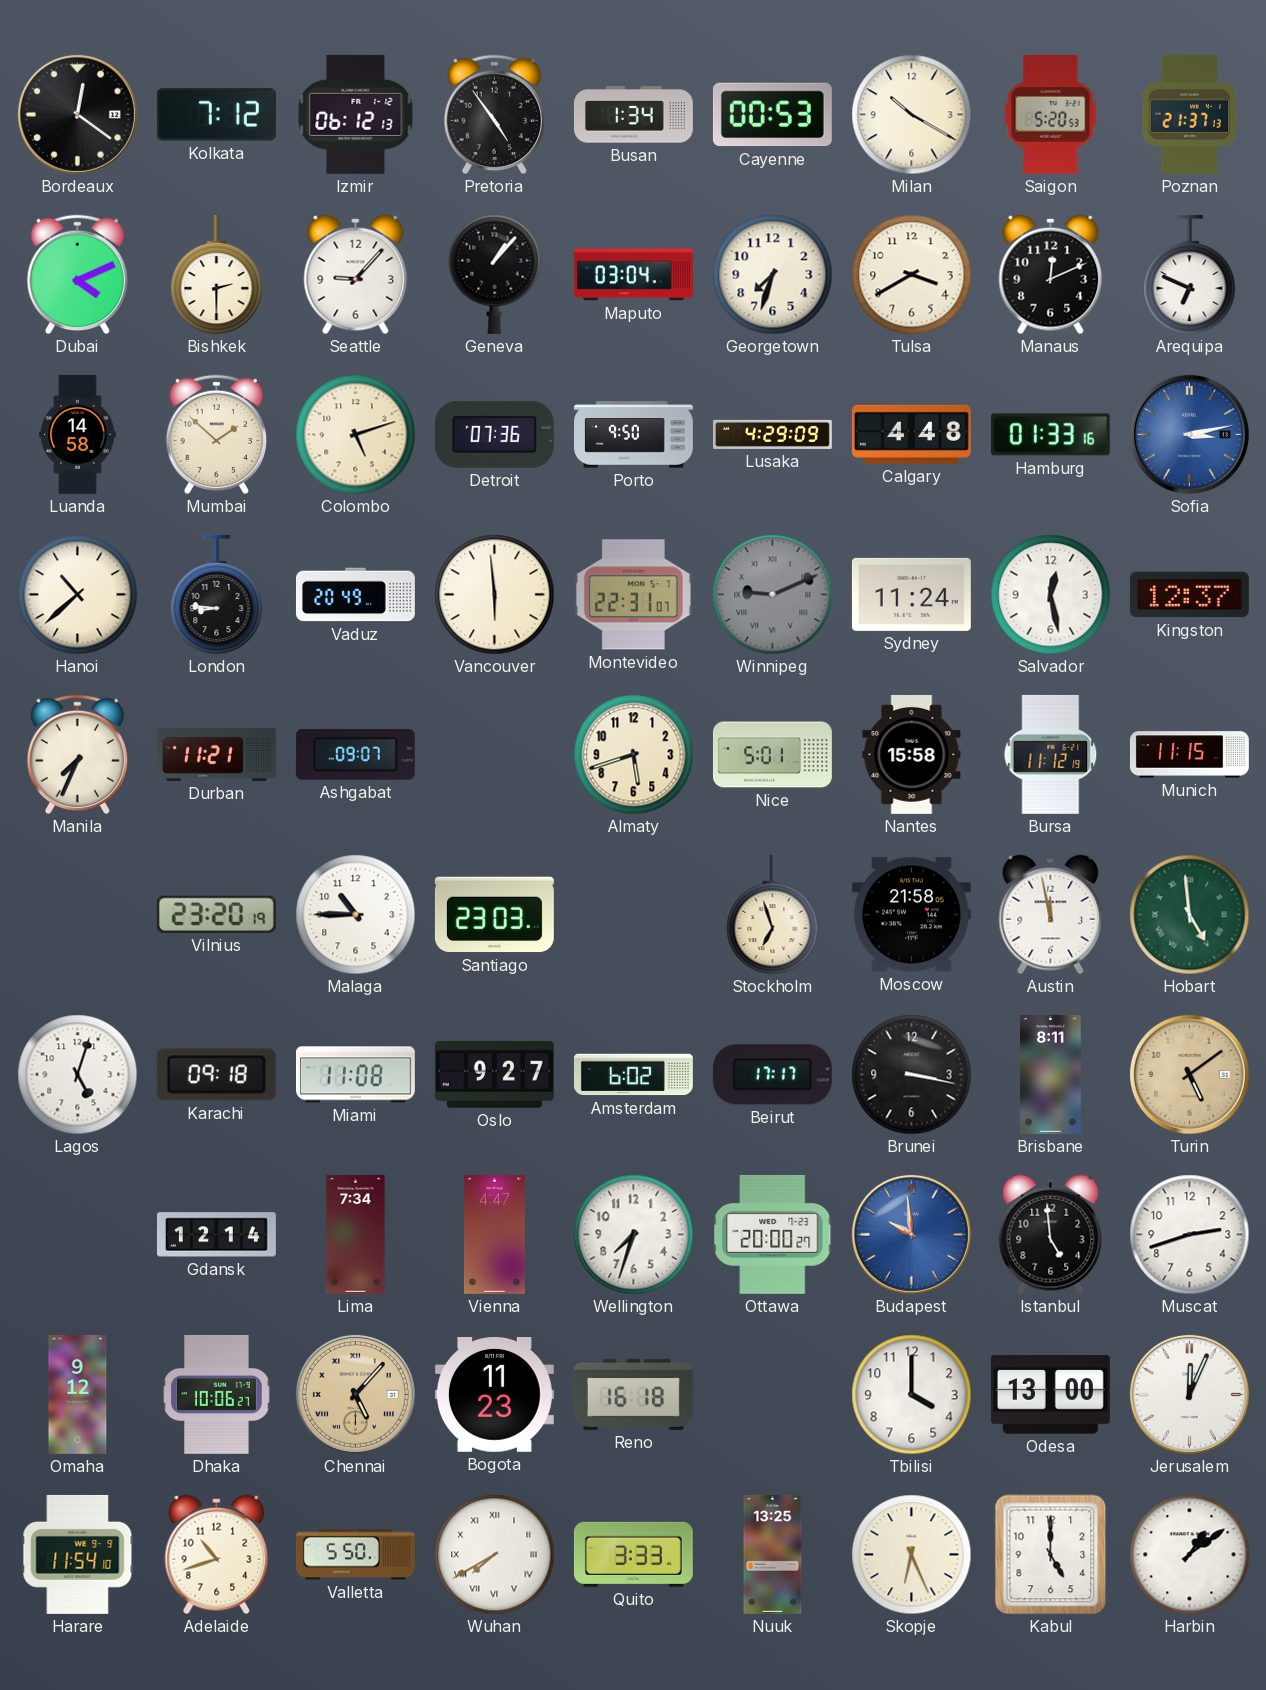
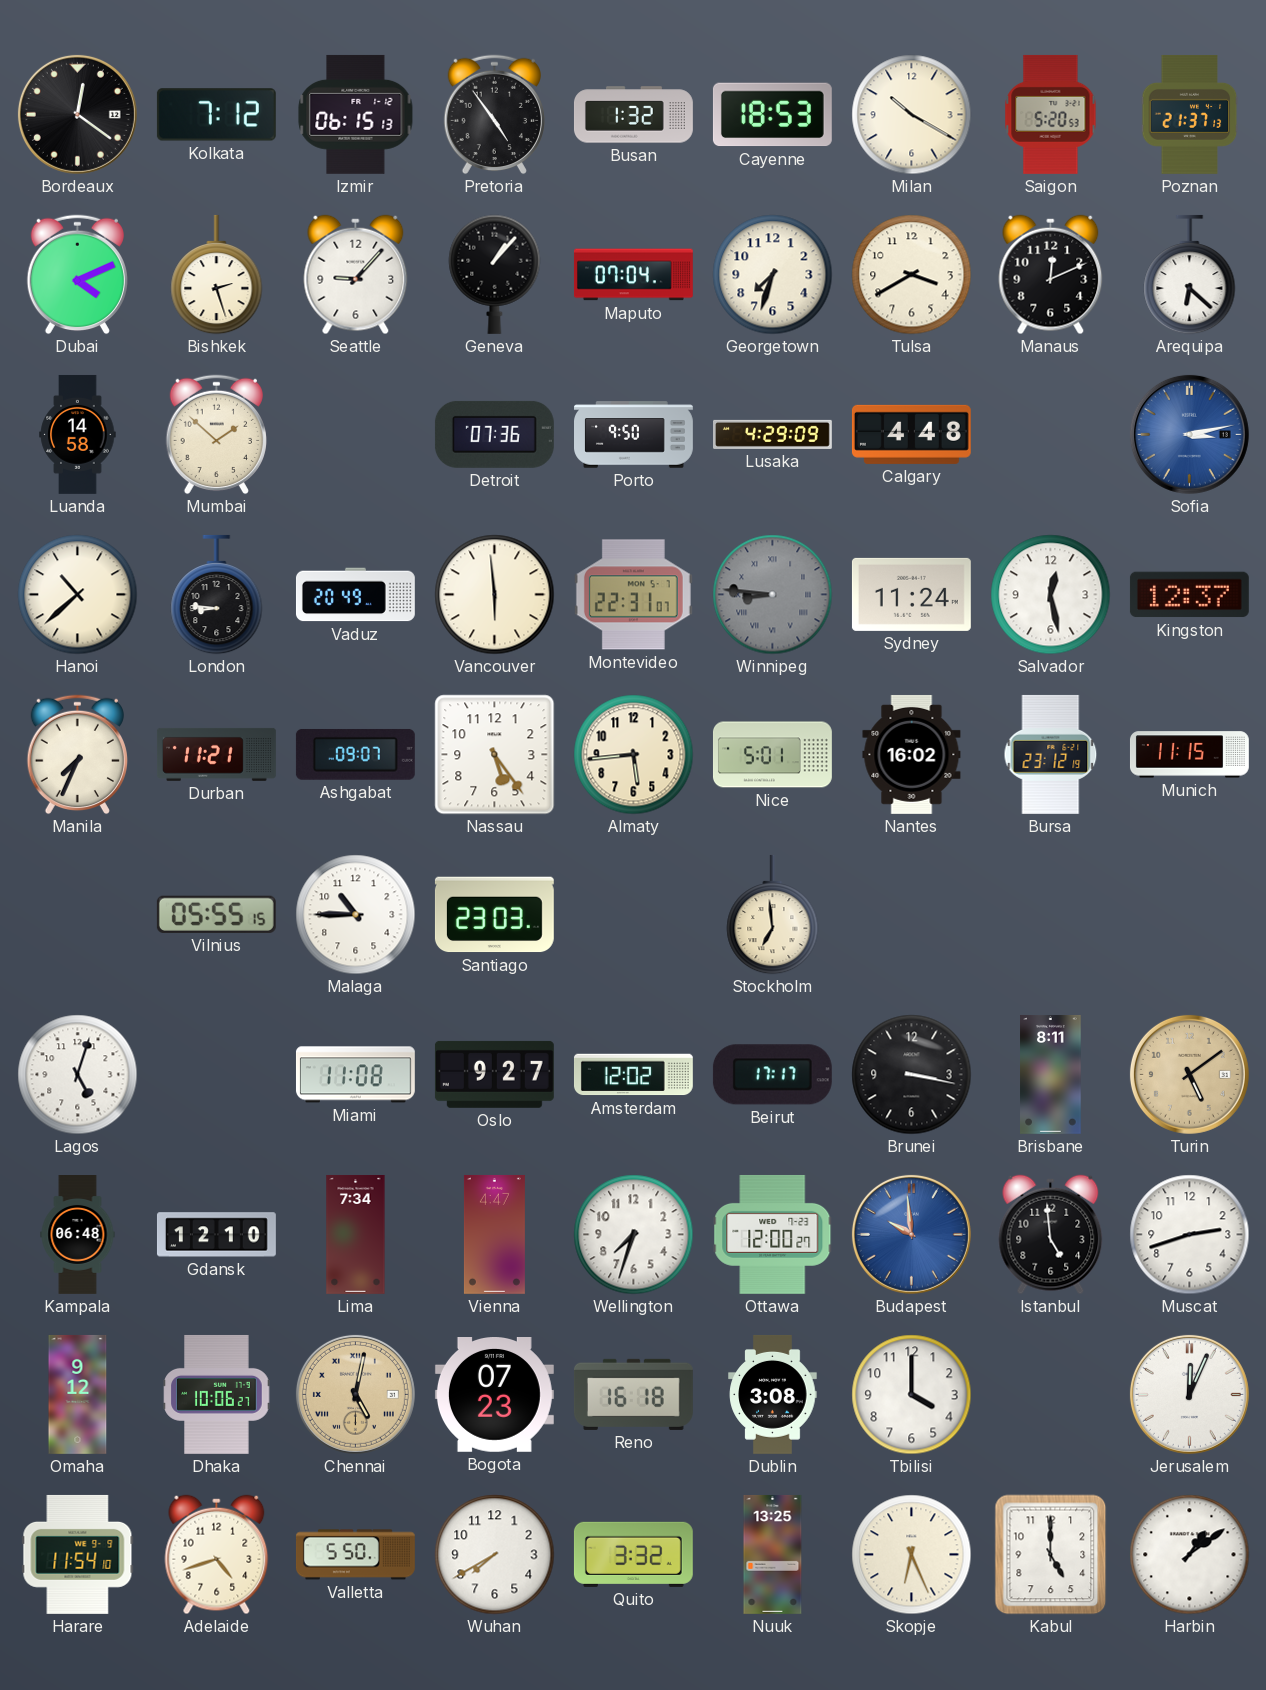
Izmir: 06:12 -> 06:15
Busan: 1:34 -> 1:32
Cayenne: 00:53 -> 18:53
Bishkek: 2:30 -> 2:27
Maputo: 03:04 -> 07:04
Arequipa: 6:49 -> 6:22
Colombo: 5:12 -> none
Hamburg: 01:33 -> none
Winnipeg: 9:11 -> 8:46
Nassau: none -> 5:24
Almaty: 5:42 -> 5:44
Nantes: 15:58 -> 16:02
Bursa: 11:12 -> 23:12
Vilnius: 23:20 -> 05:55
Stockholm: 6:57 -> 6:59
Moscow: 21:58 -> none
Austin: 11:58 -> none
Hobart: 4:59 -> none
Karachi: 09:18 -> none
Amsterdam: 6:02 -> 12:02
Kampala: none -> 06:48
Gdansk: 12:14 -> 12:10
Ottawa: 20:00 -> 12:00
Chennai: 5:07 -> 5:02
Bogota: 11:23 -> 07:23
Dublin: none -> 3:08
Odesa: 13:00 -> none
Adelaide: 10:42 -> 4:42
Wuhan numerals: Roman -> Arabic
Quito: 3:33 -> 3:32
